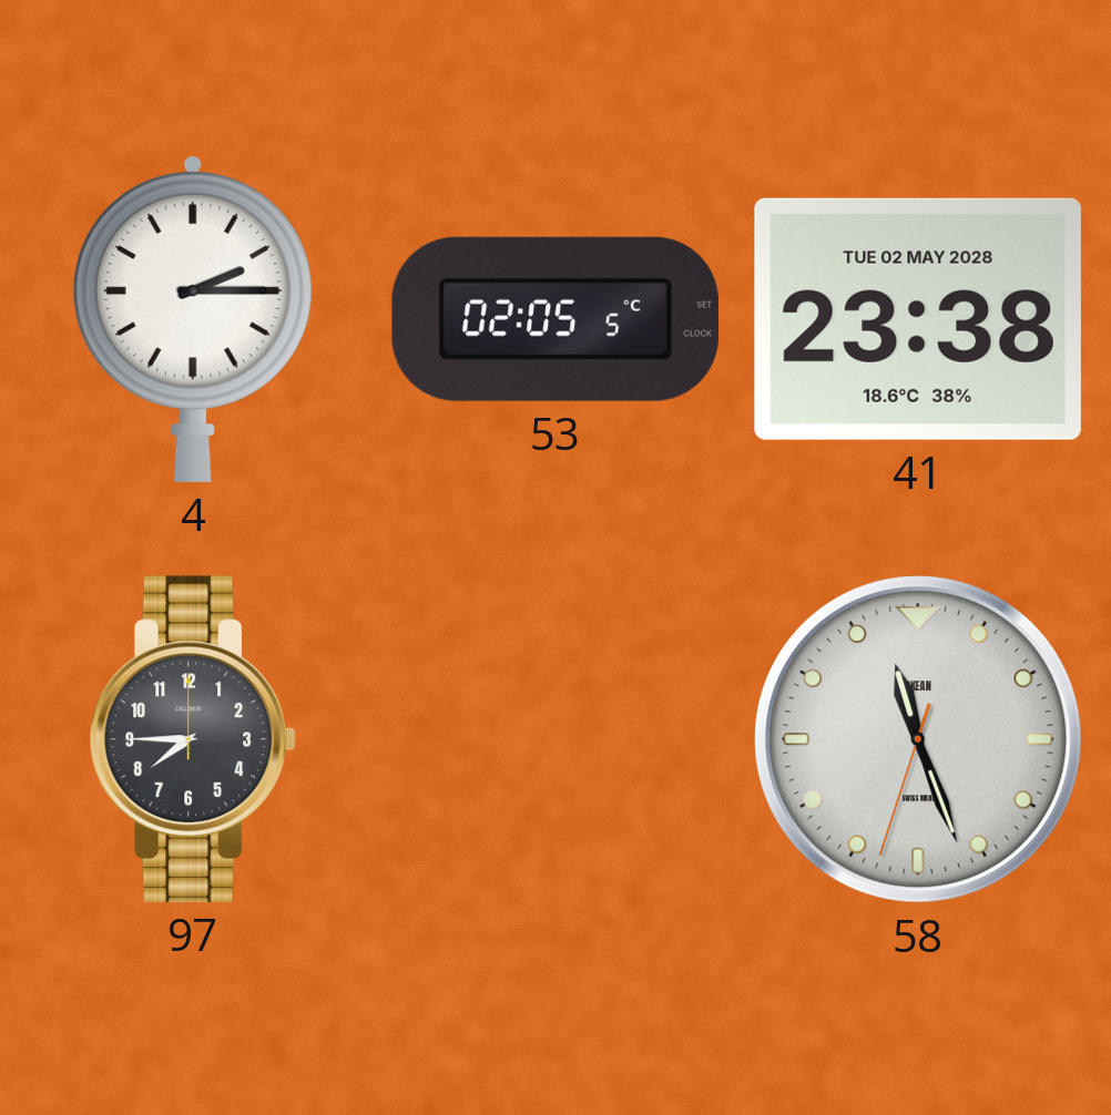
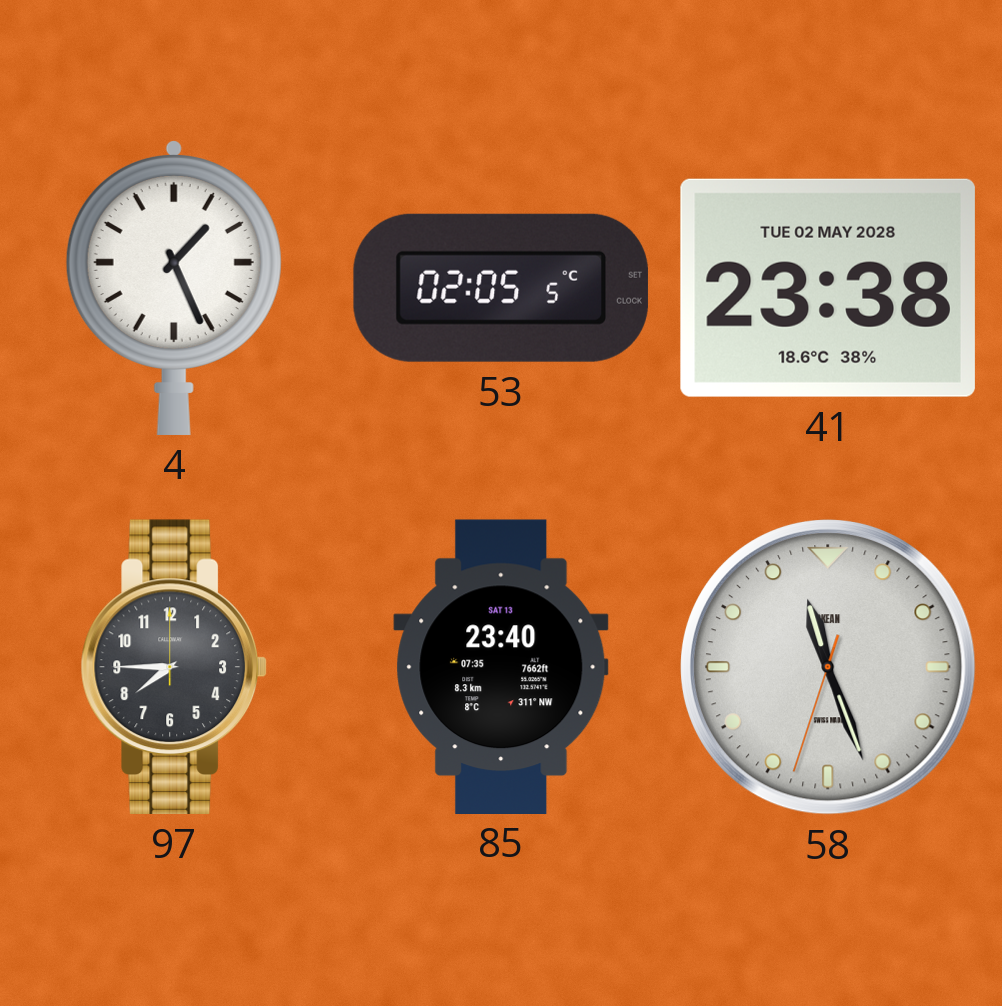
4: 2:15 -> 1:26
85: none -> 23:40
